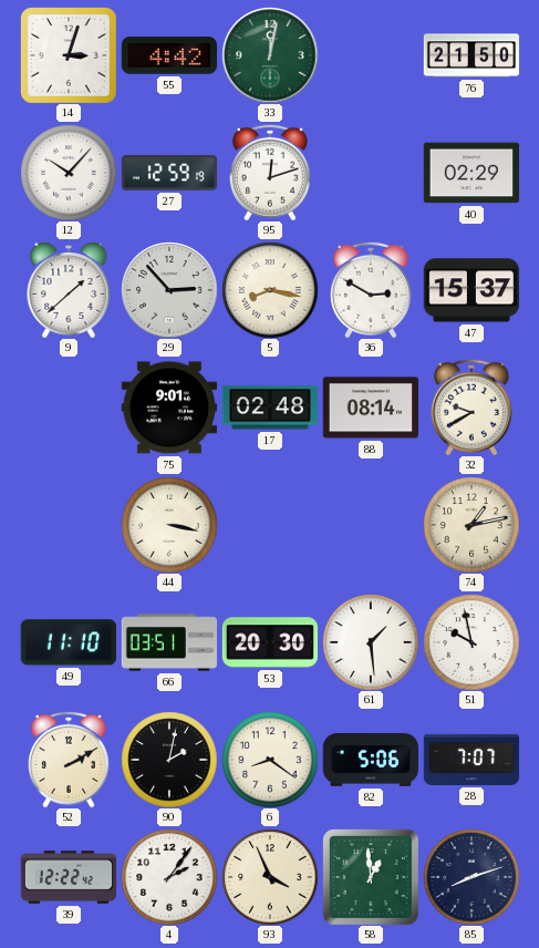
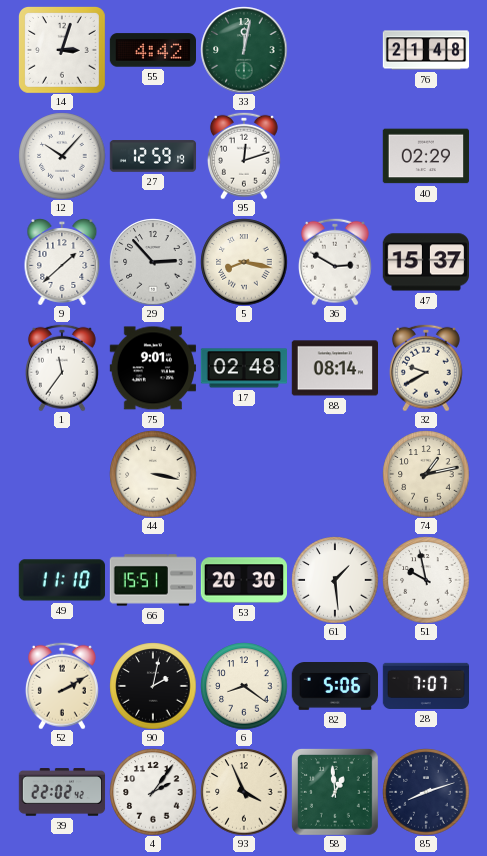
76: 21:50 -> 21:48
1: none -> 11:36
66: 03:51 -> 15:51
39: 12:22 -> 22:02
